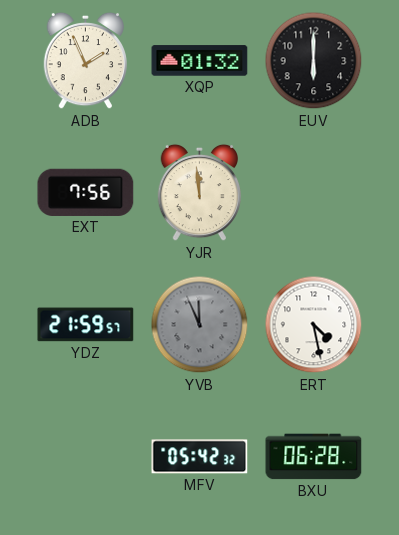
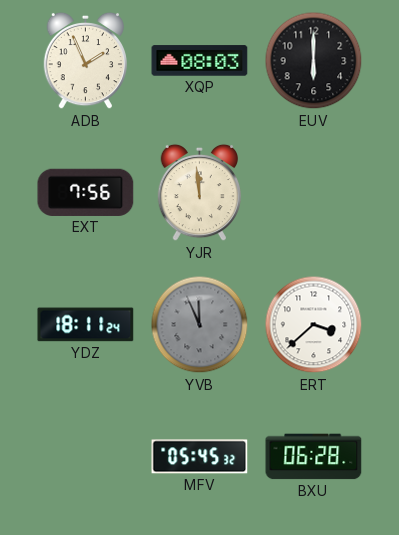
XQP: 01:32 -> 08:03
YDZ: 21:59 -> 18:11
ERT: 4:28 -> 3:38
MFV: 05:42 -> 05:45
